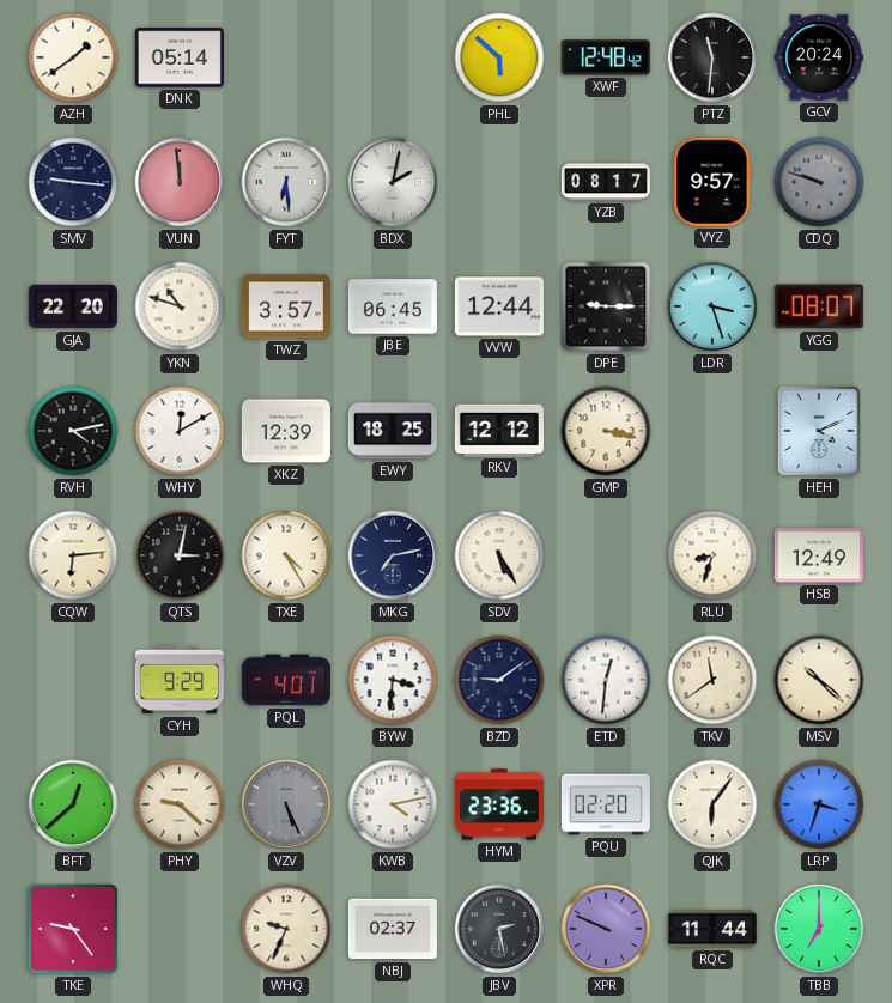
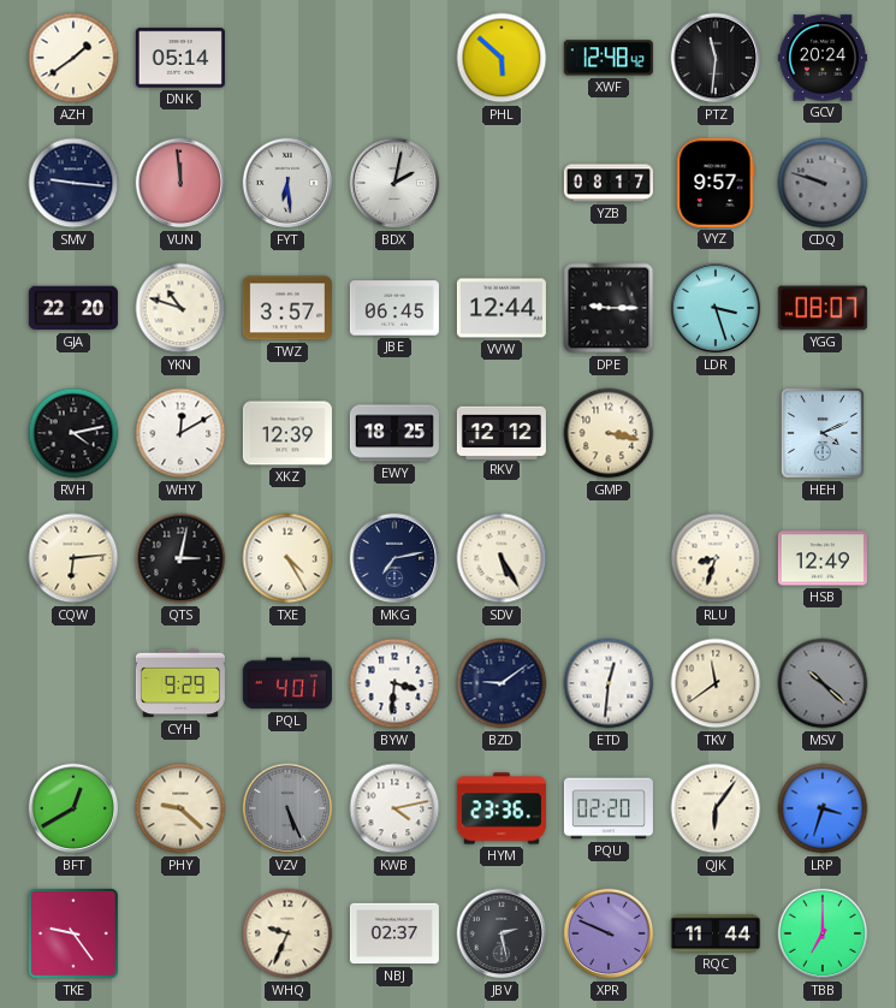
MSV dial: cream -> grey
BFT: 12:38 -> 12:40
